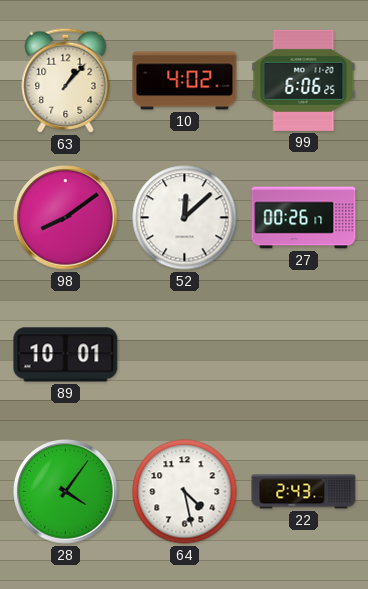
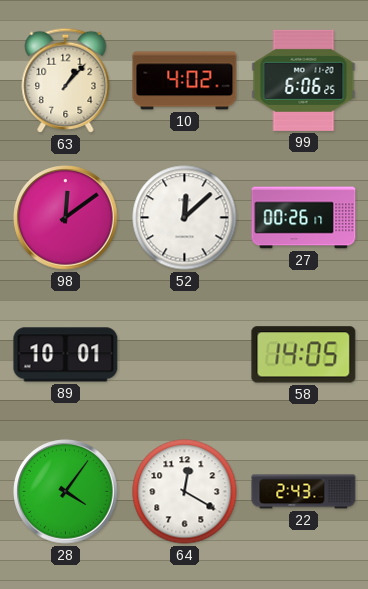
98: 8:09 -> 12:09
58: none -> 14:05
64: 4:28 -> 12:20
